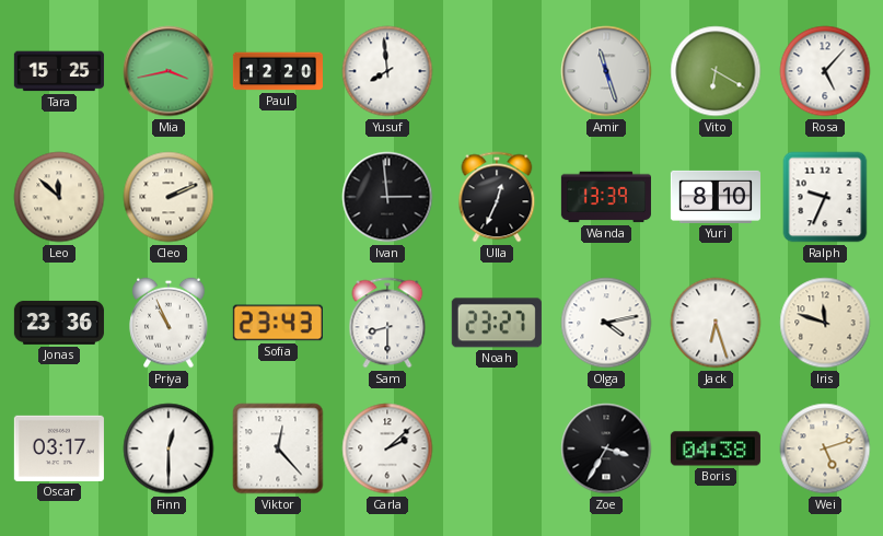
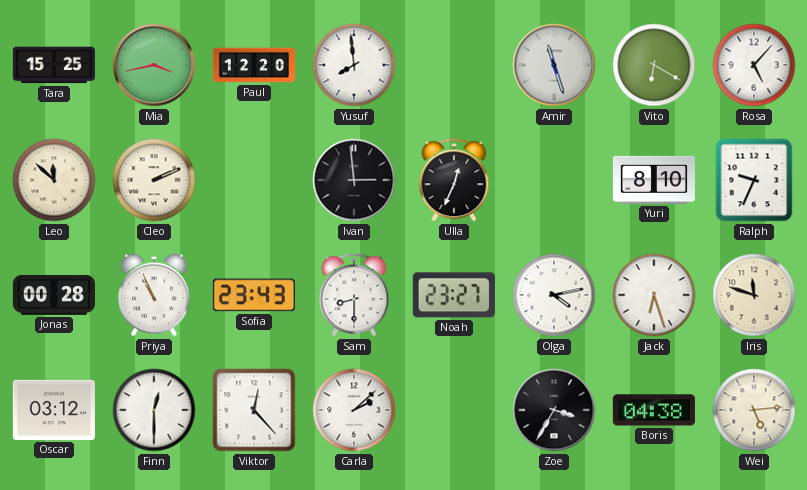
Wanda: 13:39 -> none
Jonas: 23:36 -> 00:28
Oscar: 03:17 -> 03:12
Wei: 5:12 -> 5:14
